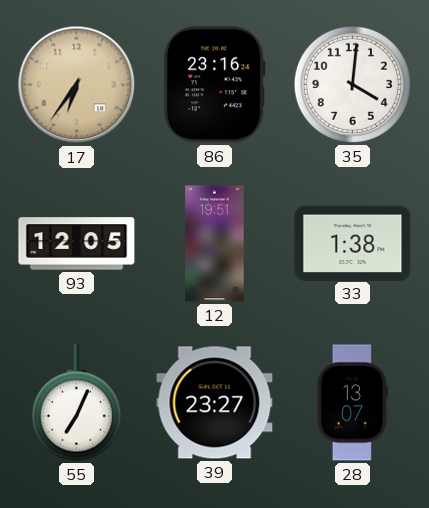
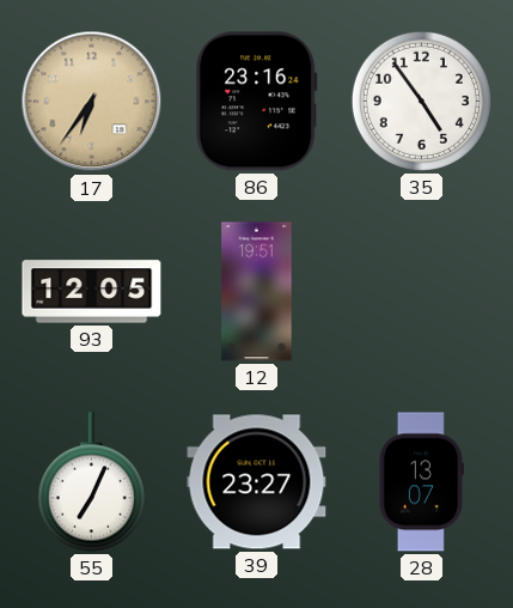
35: 4:01 -> 4:54
33: 1:38 -> none
